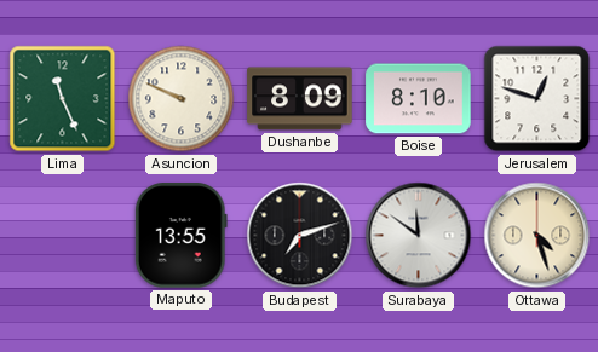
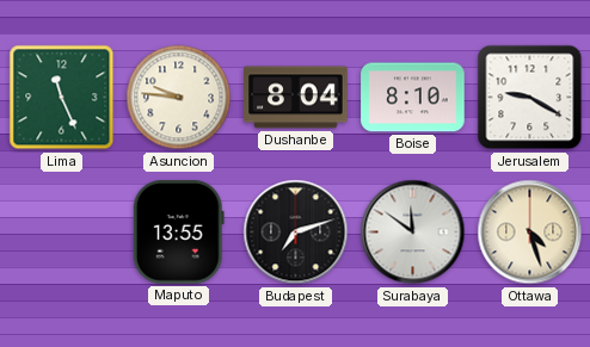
Asuncion: 9:49 -> 9:46
Dushanbe: 8:09 -> 8:04
Jerusalem: 12:48 -> 9:20
